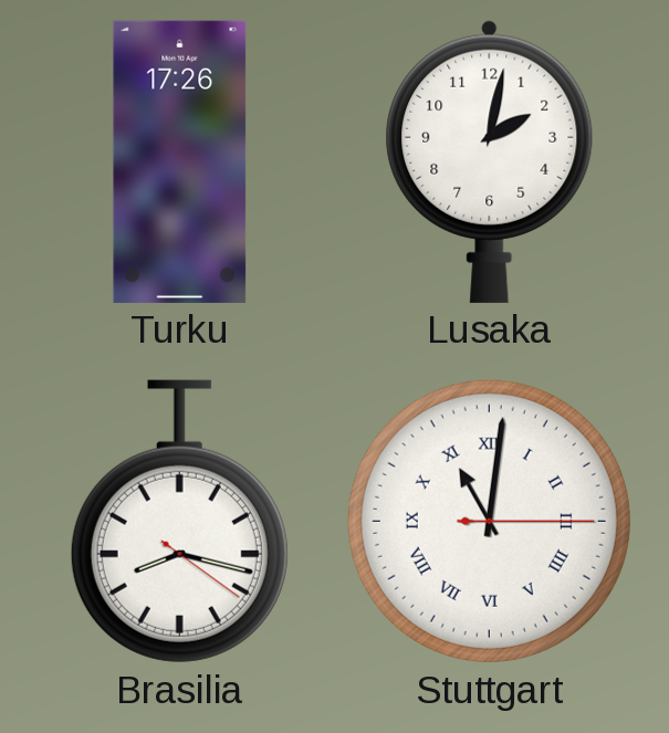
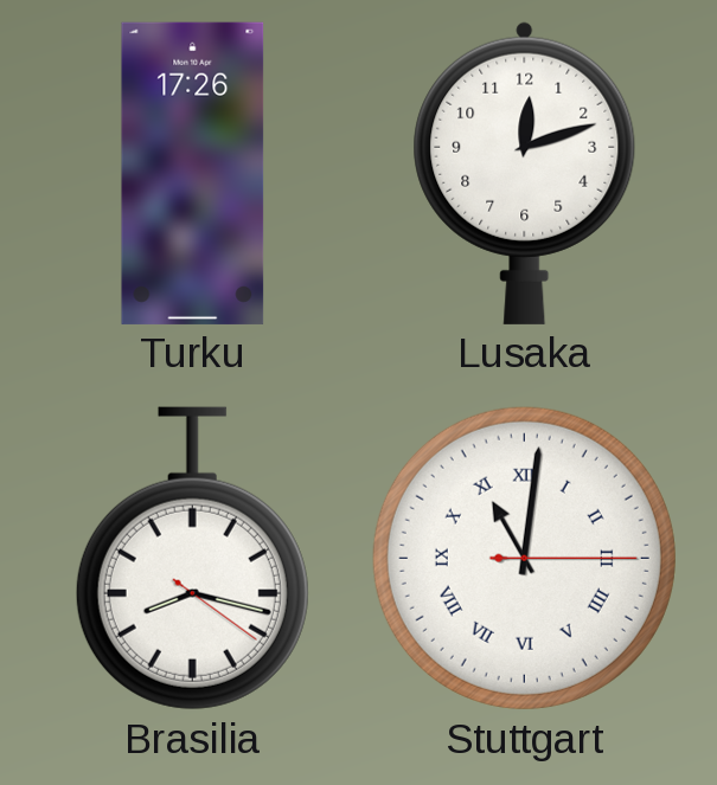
Lusaka: 2:02 -> 12:12
